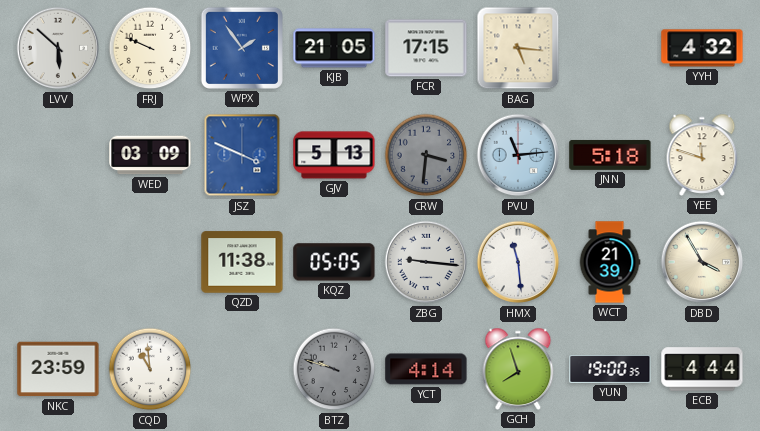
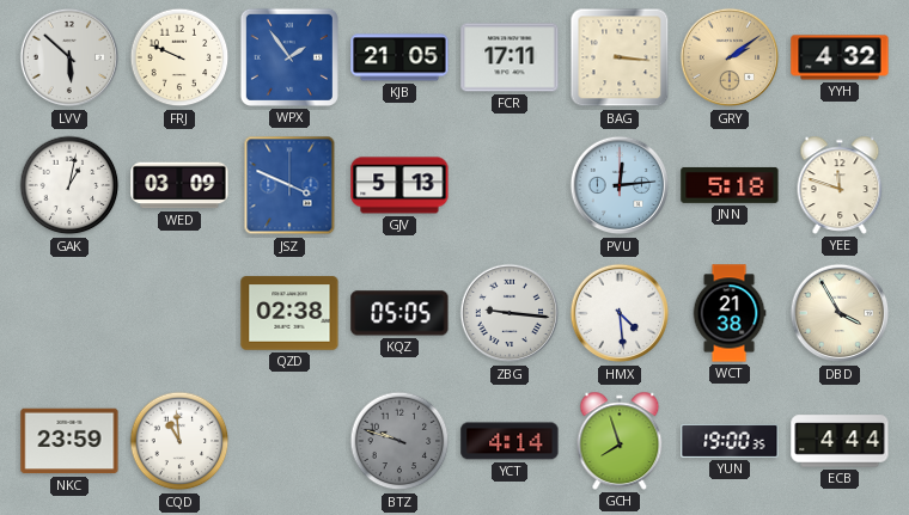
FCR: 17:15 -> 17:11
BAG: 5:16 -> 3:16
GRY: none -> 2:09
GAK: none -> 1:02
CRW: 3:31 -> none
PVU: 11:14 -> 12:14
QZD: 11:38 -> 02:38
HMX: 11:29 -> 4:29
WCT: 21:39 -> 21:38
